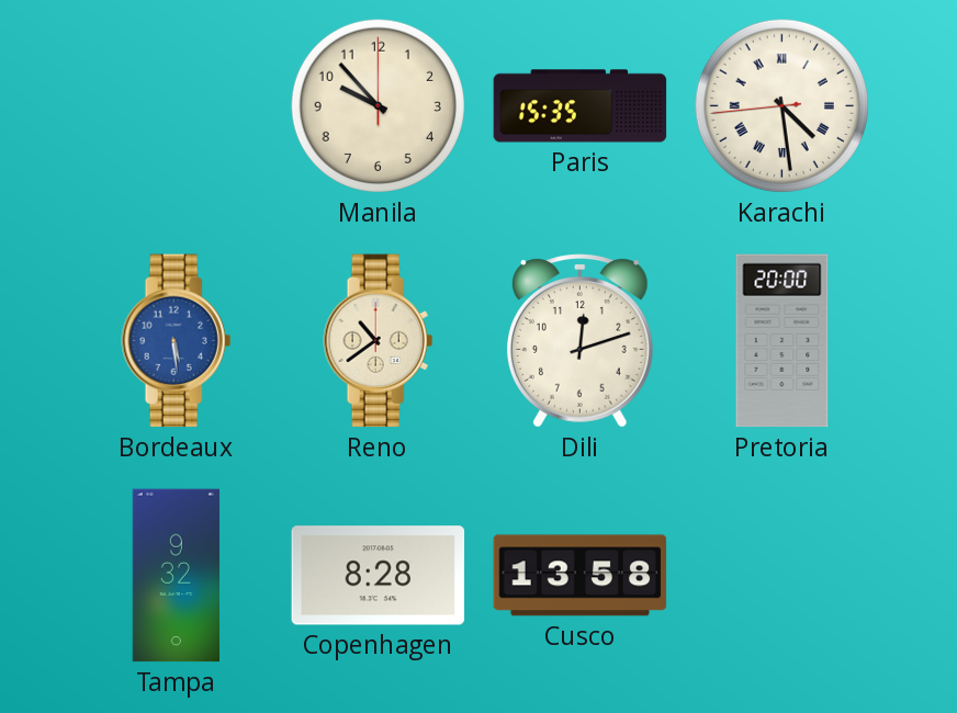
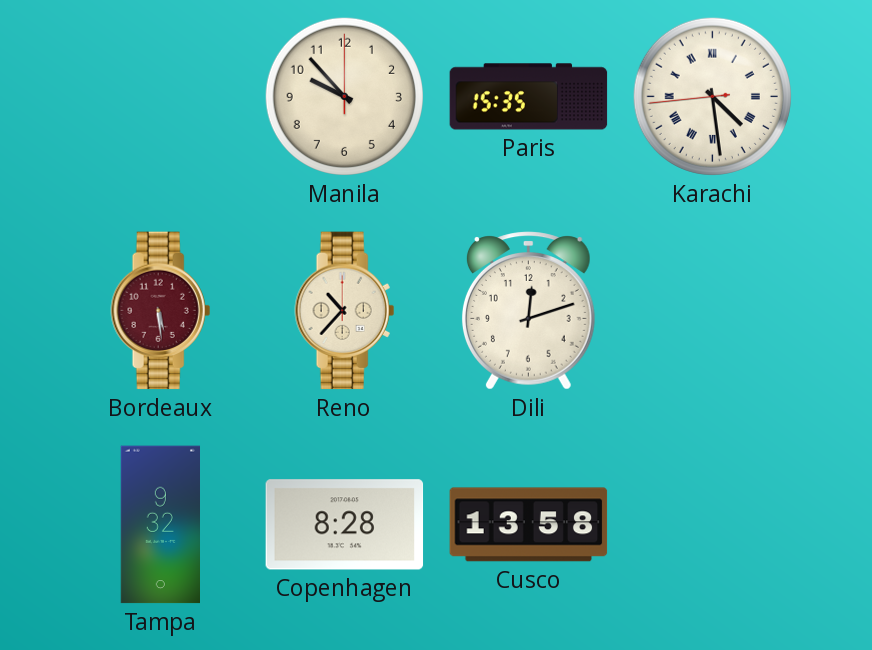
Bordeaux dial: blue -> burgundy
Reno: 10:39 -> 10:37
Pretoria: 20:00 -> none
